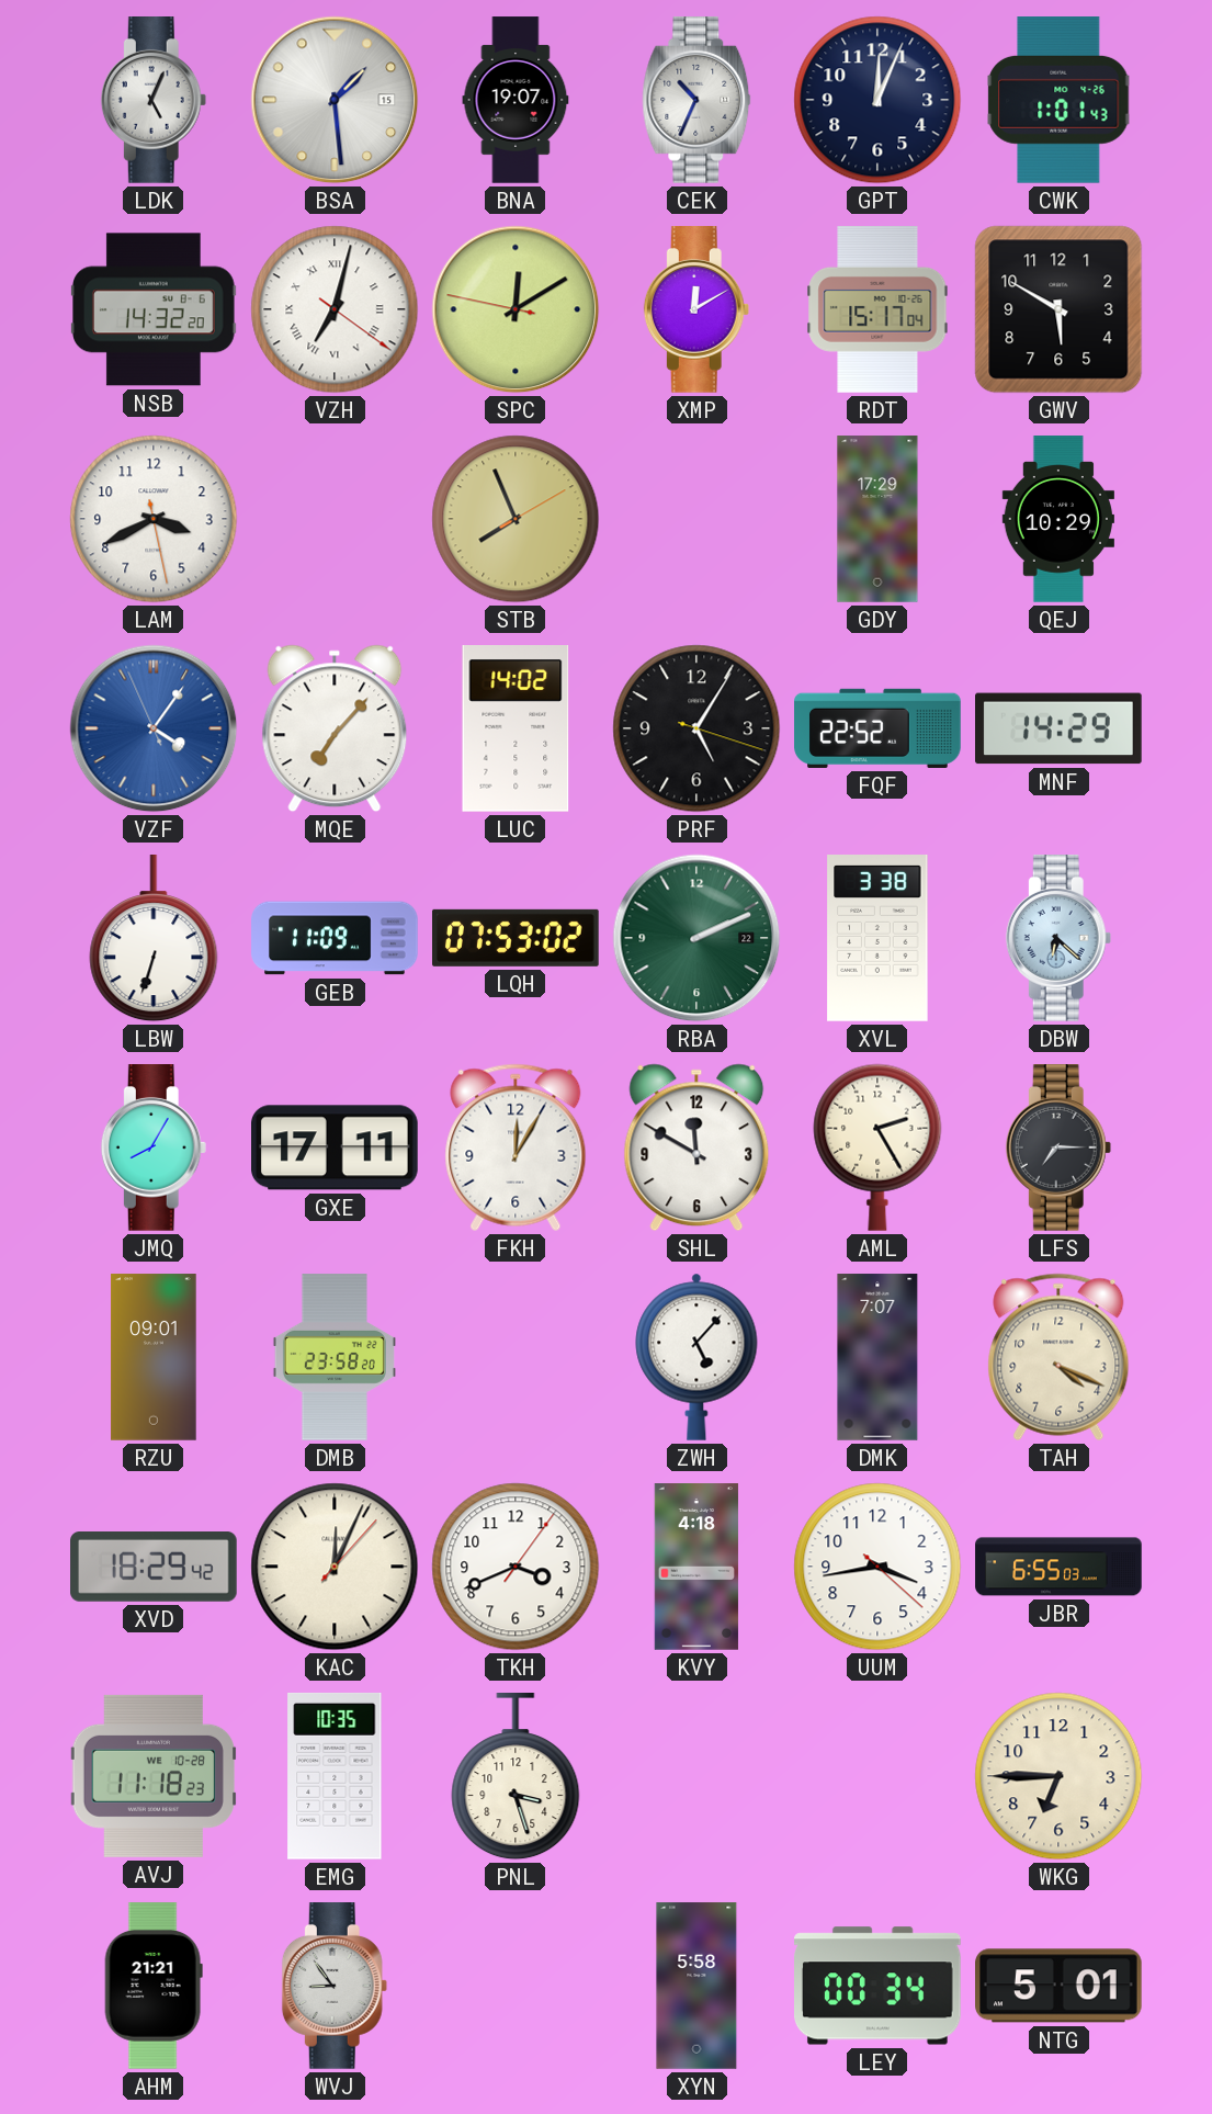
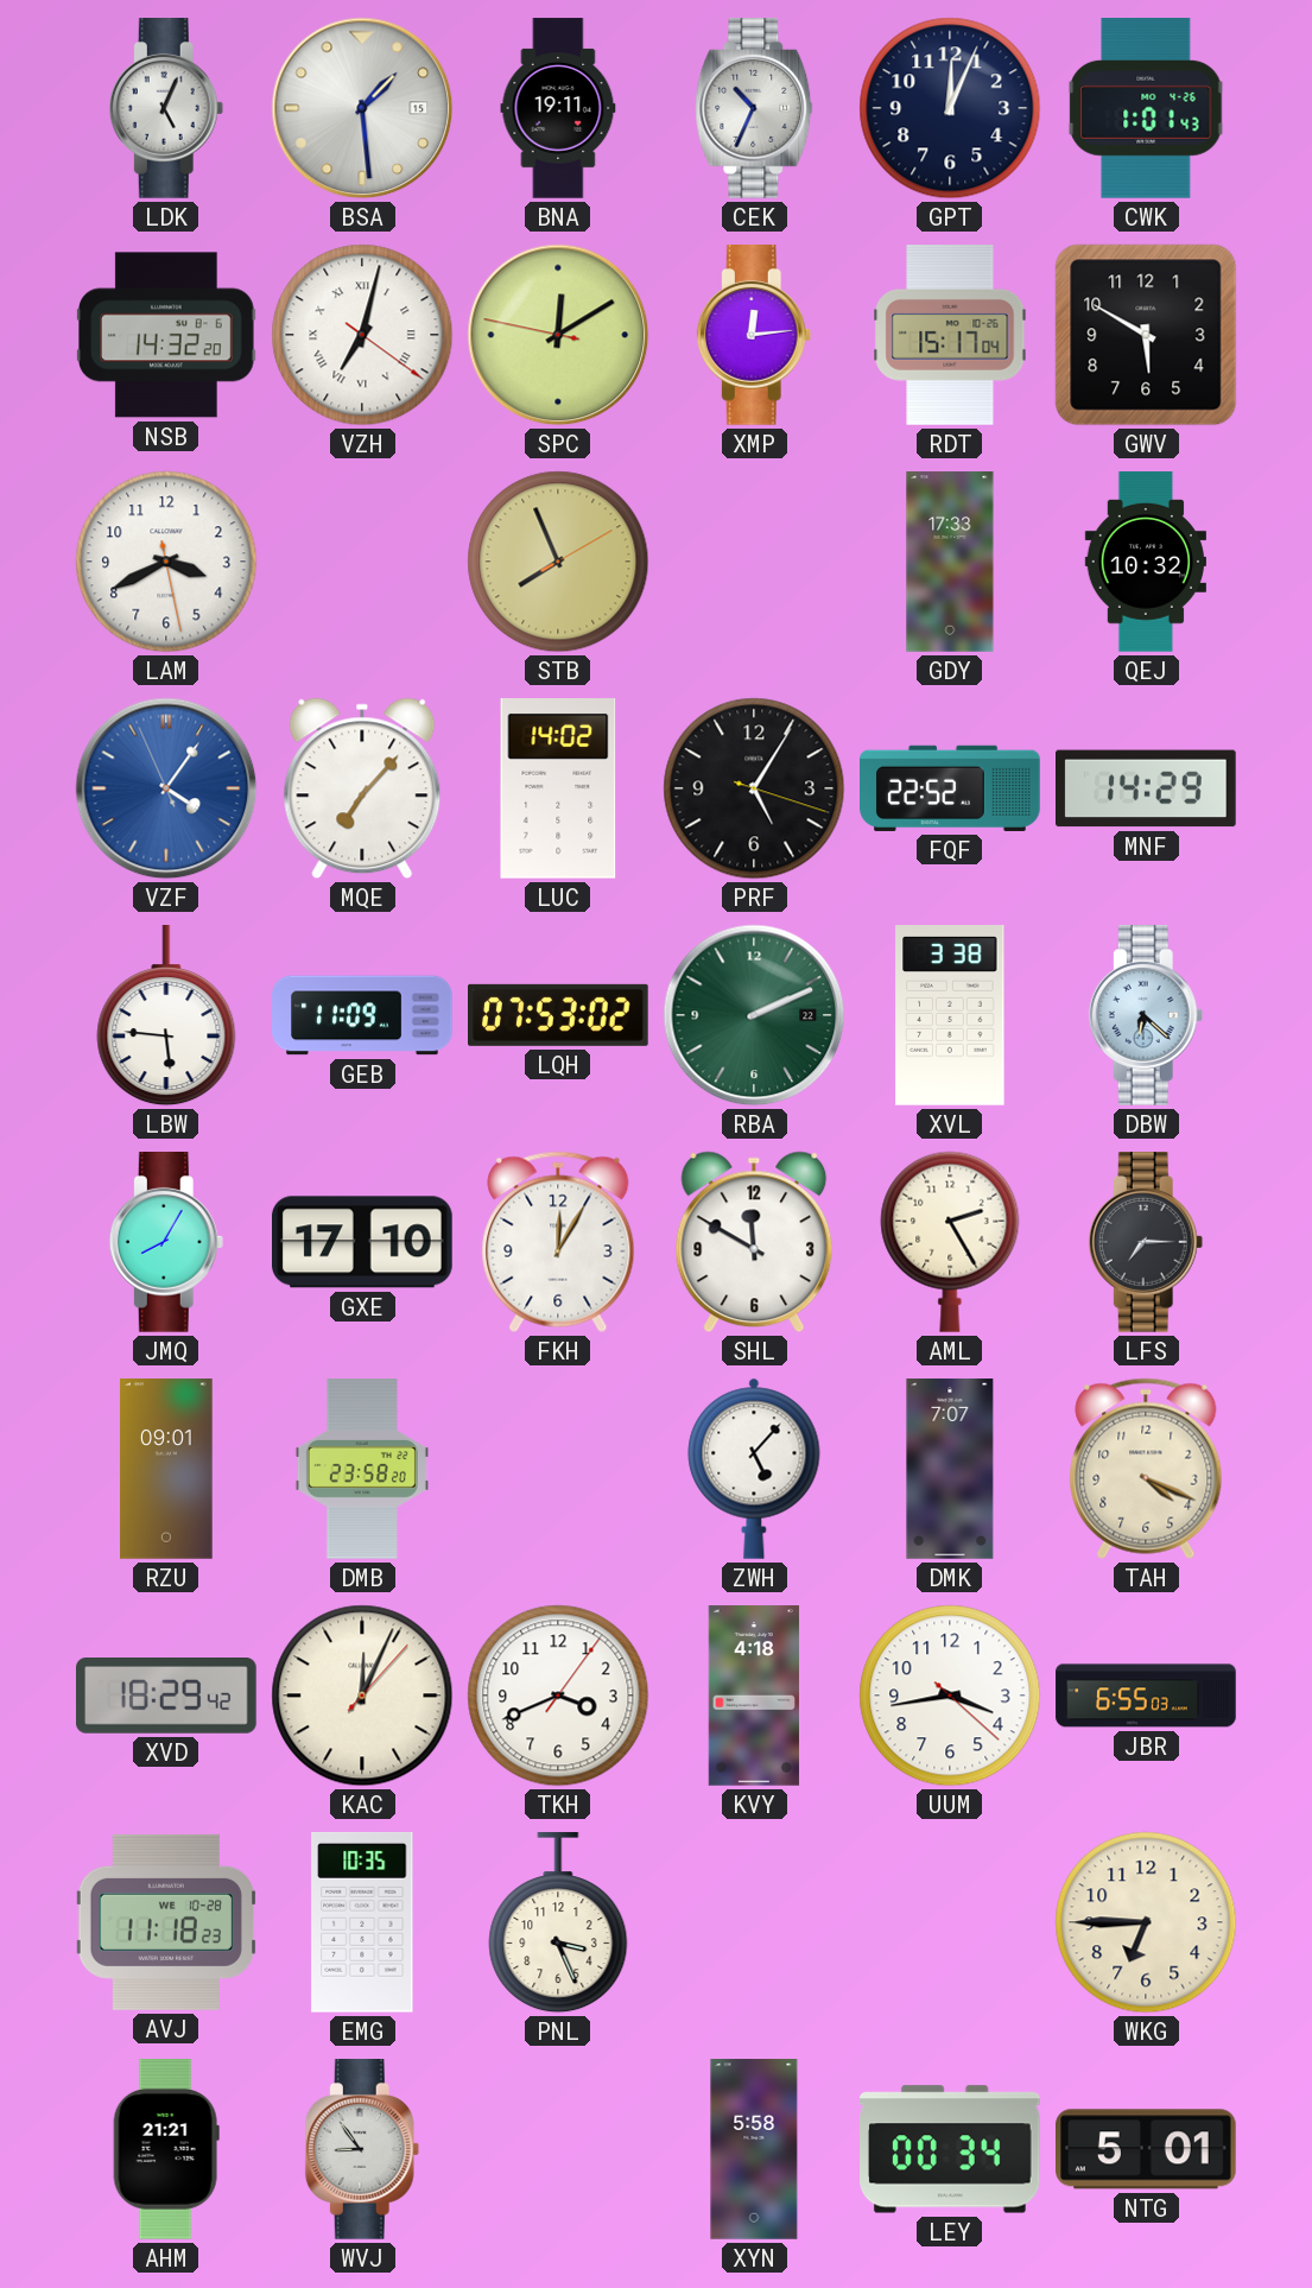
BNA: 19:07 -> 19:11
XMP: 12:10 -> 12:14
GDY: 17:29 -> 17:33
QEJ: 10:29 -> 10:32
LBW: 6:33 -> 5:46
GXE: 17:11 -> 17:10
PNL: 3:27 -> 3:26
